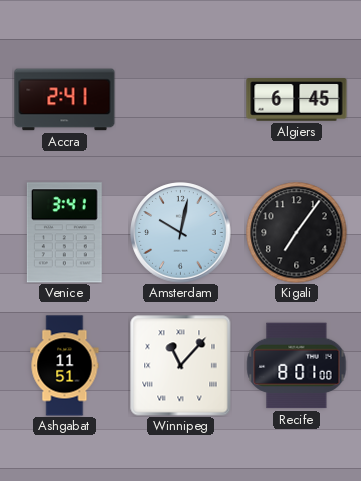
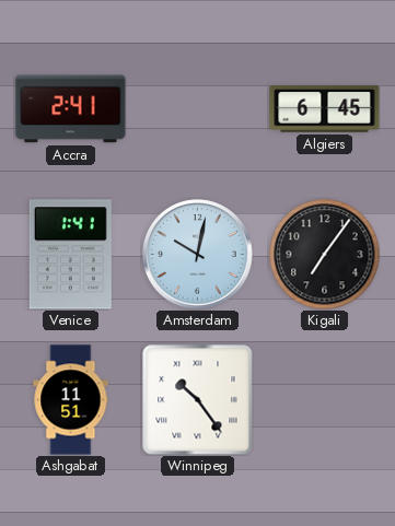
Venice: 3:41 -> 1:41
Winnipeg: 11:07 -> 10:24
Recife: 8:01 -> none
